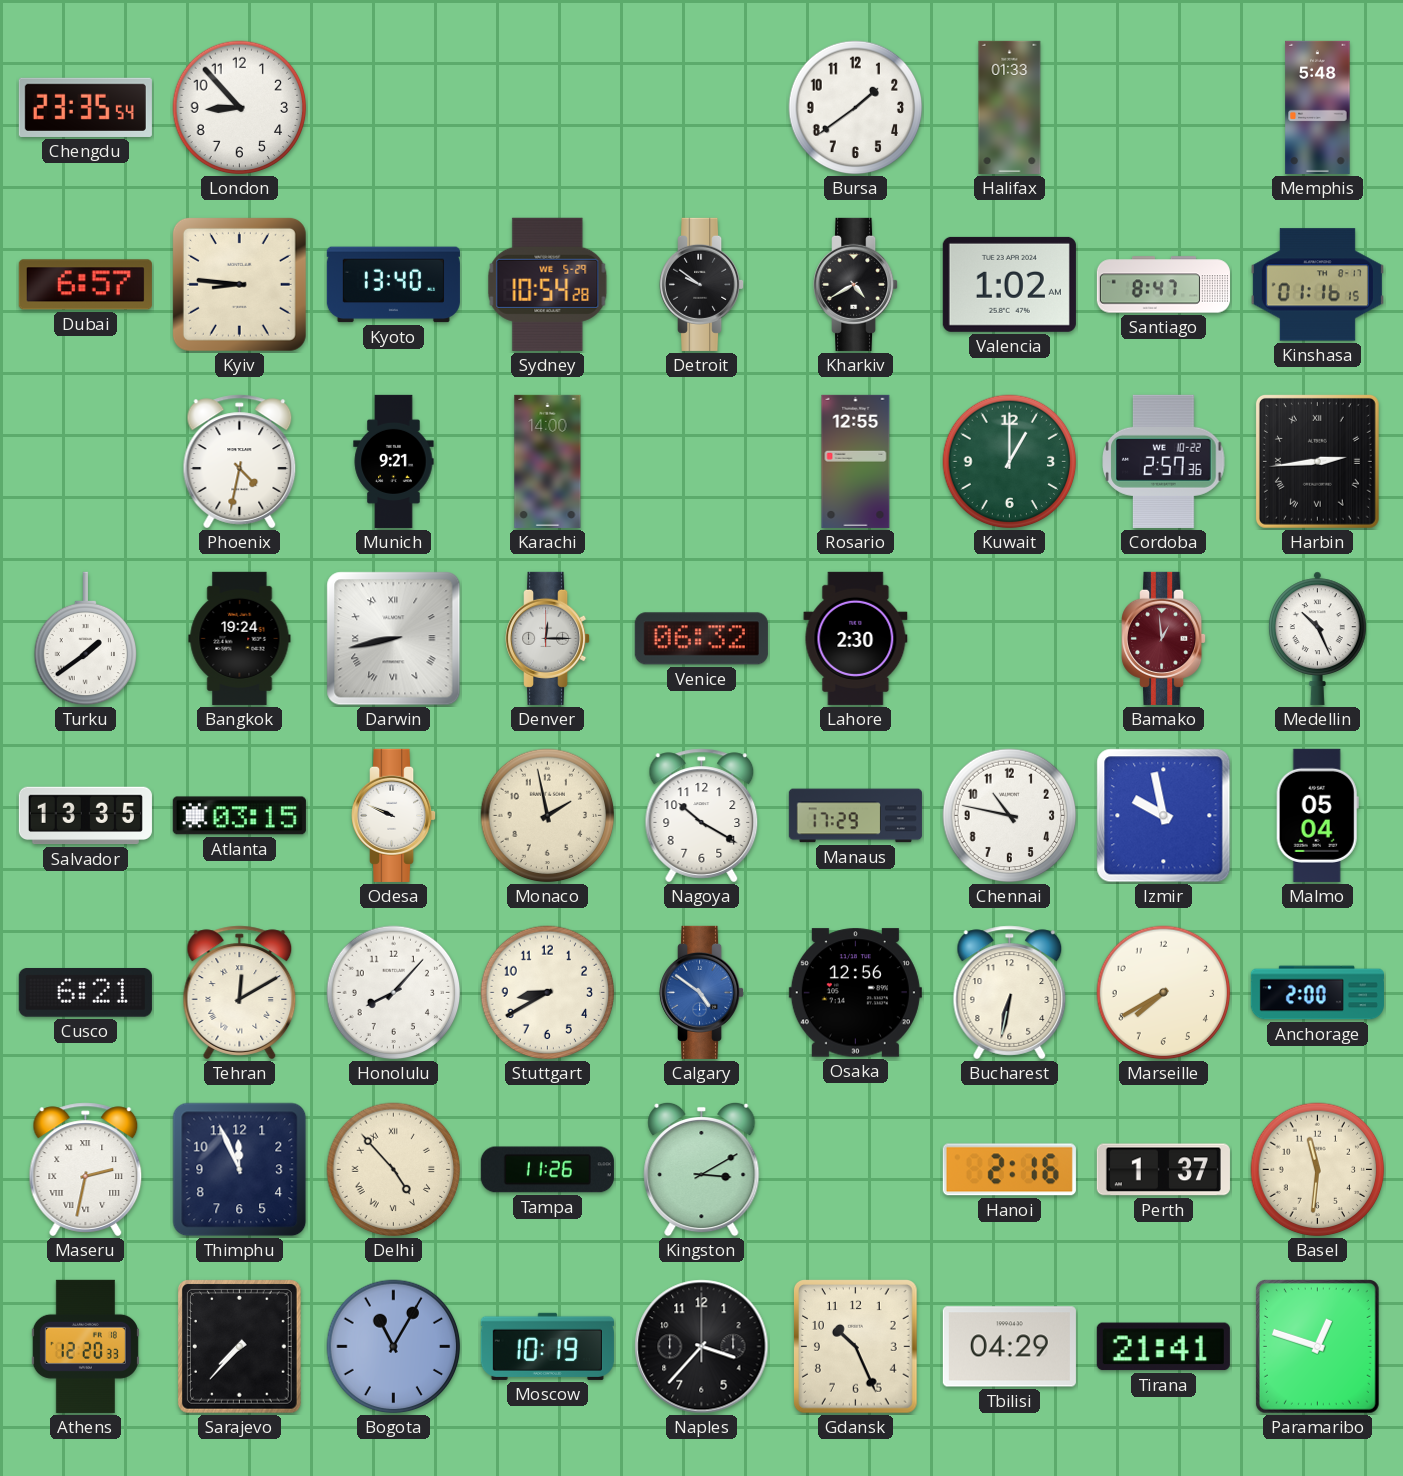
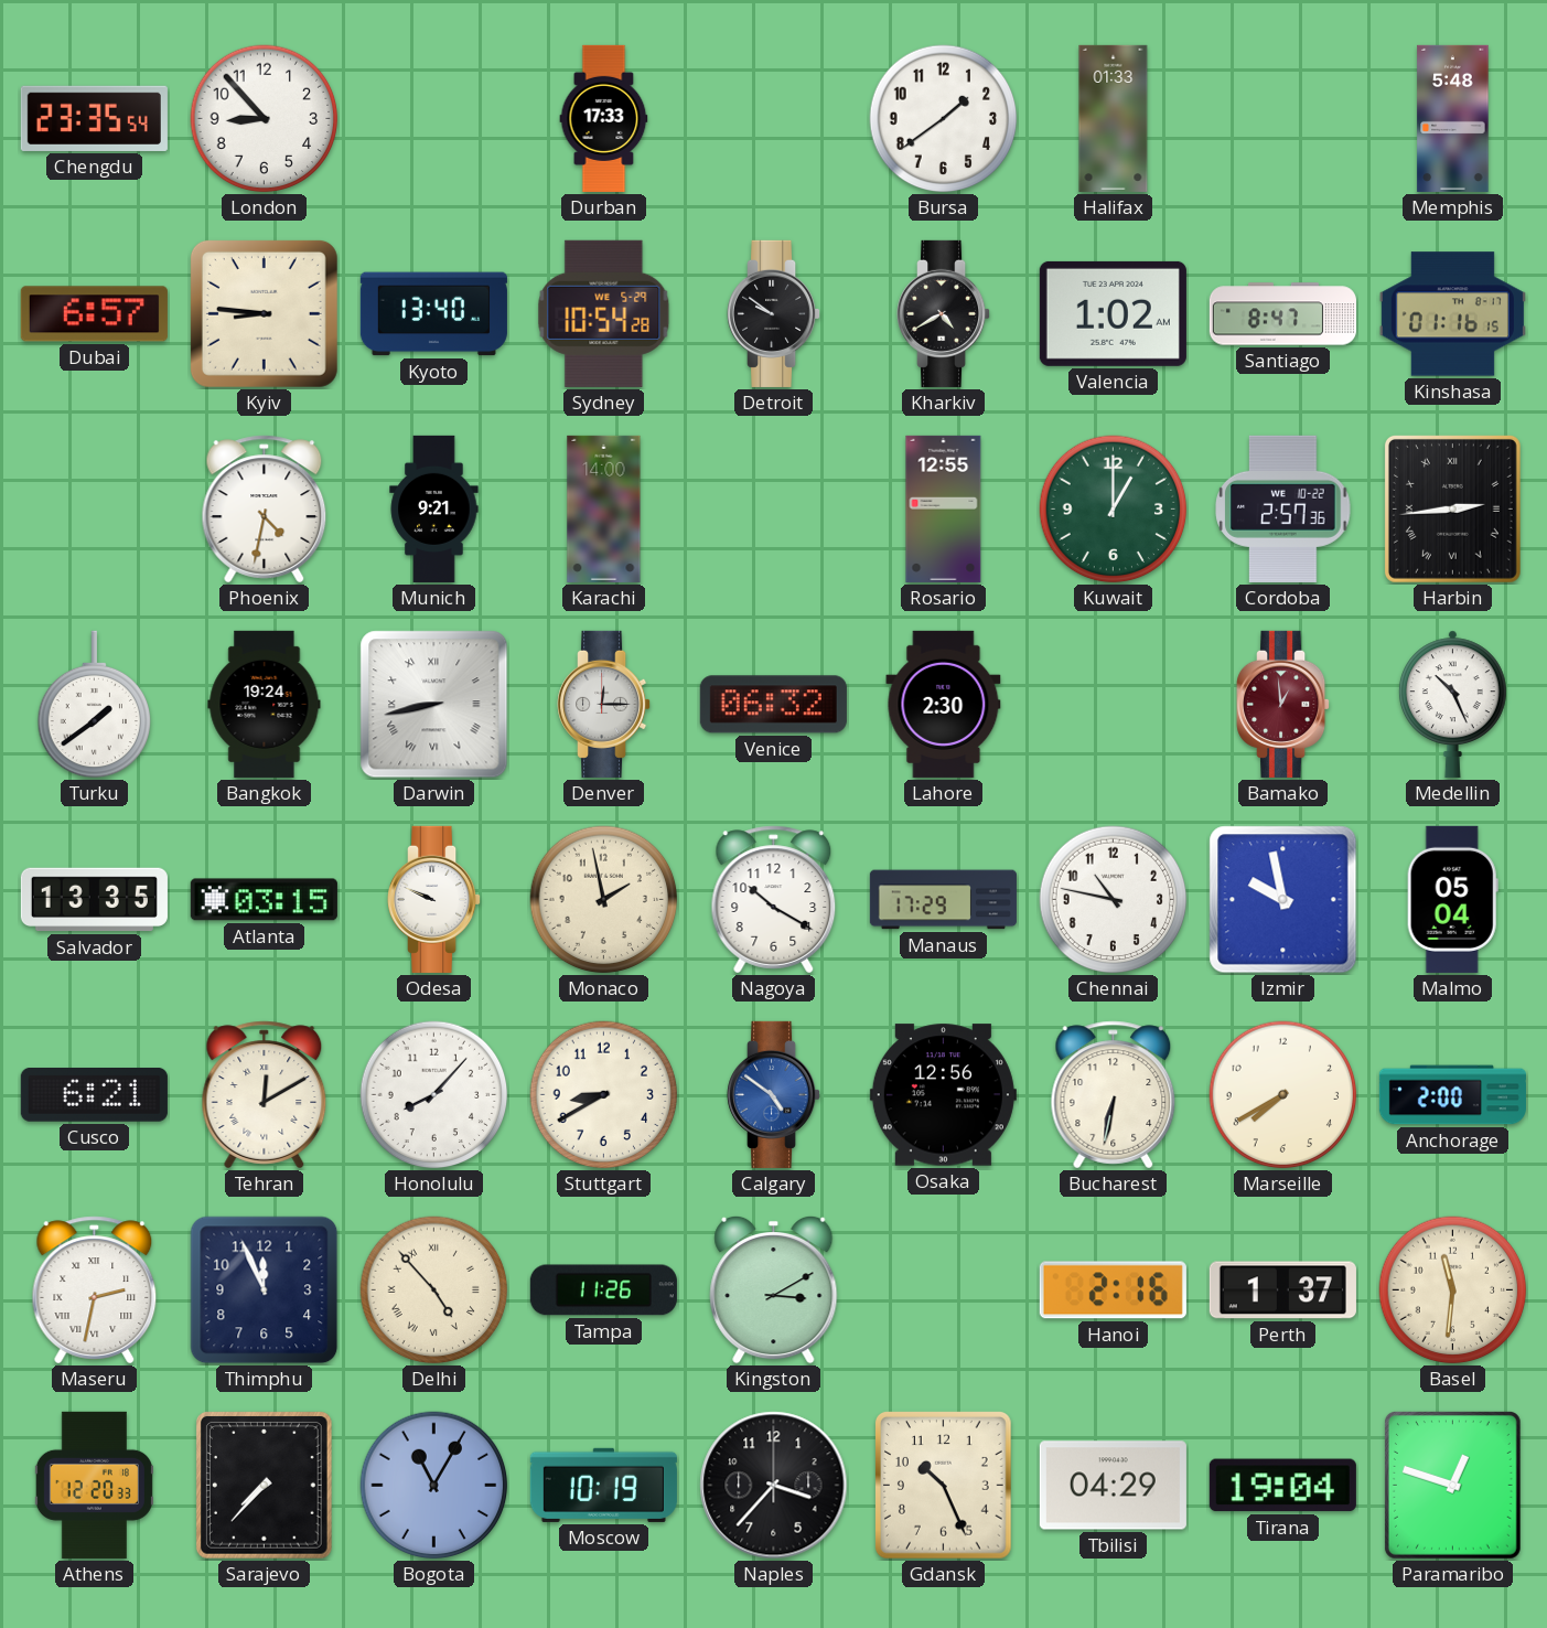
Durban: none -> 17:33
Tirana: 21:41 -> 19:04
